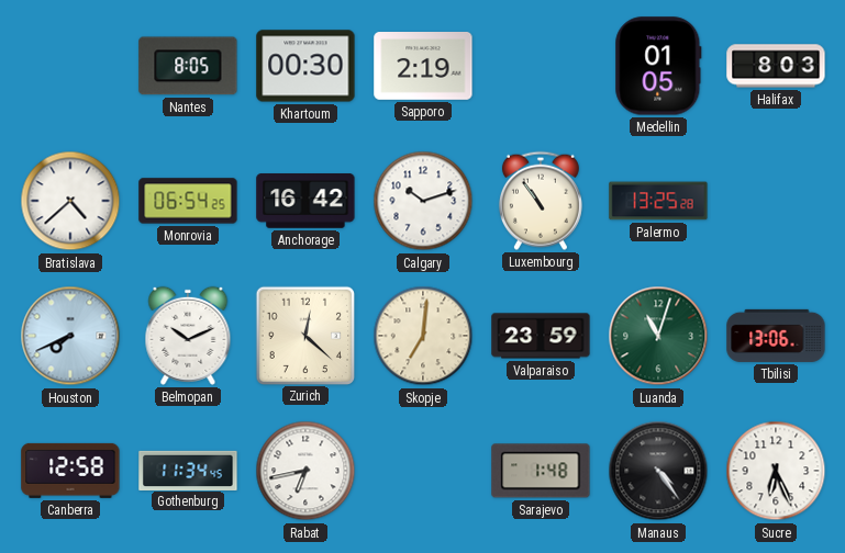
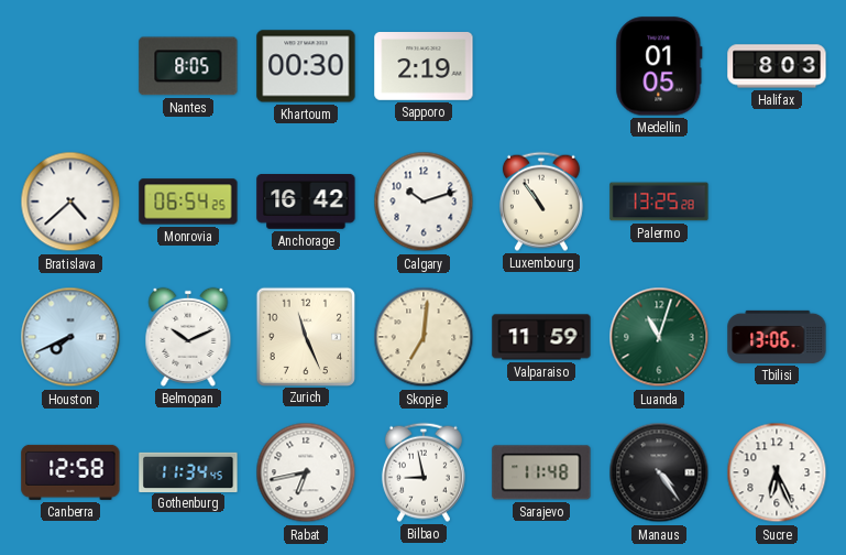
Zurich: 12:22 -> 11:26
Valparaiso: 23:59 -> 11:59
Bilbao: none -> 8:58
Sarajevo: 1:48 -> 11:48
